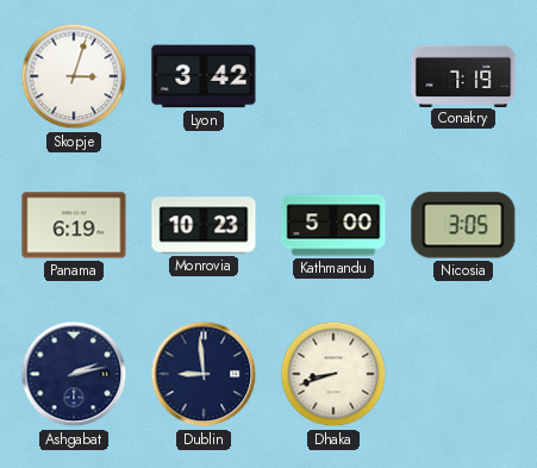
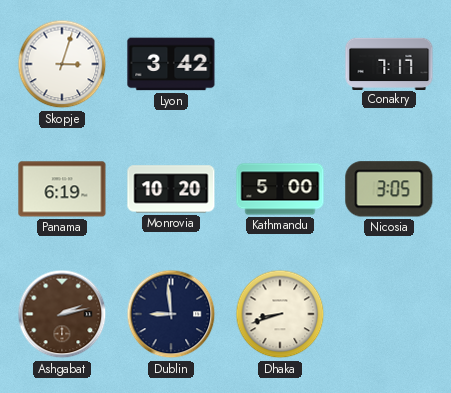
Conakry: 7:19 -> 7:17
Monrovia: 10:23 -> 10:20
Ashgabat dial: navy -> brown
